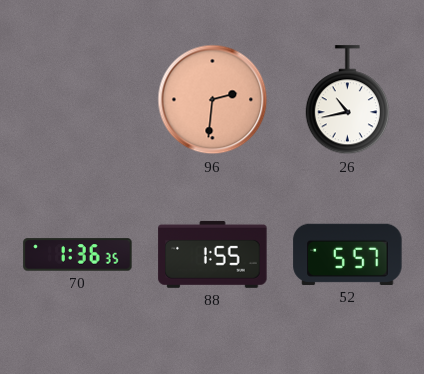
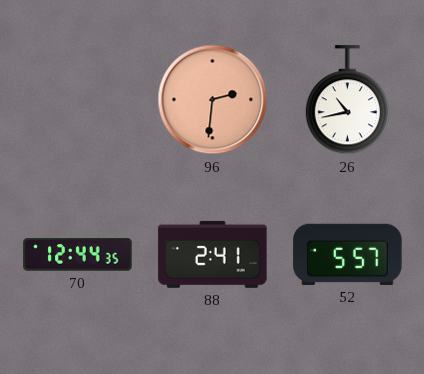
70: 1:36 -> 12:44
88: 1:55 -> 2:41
